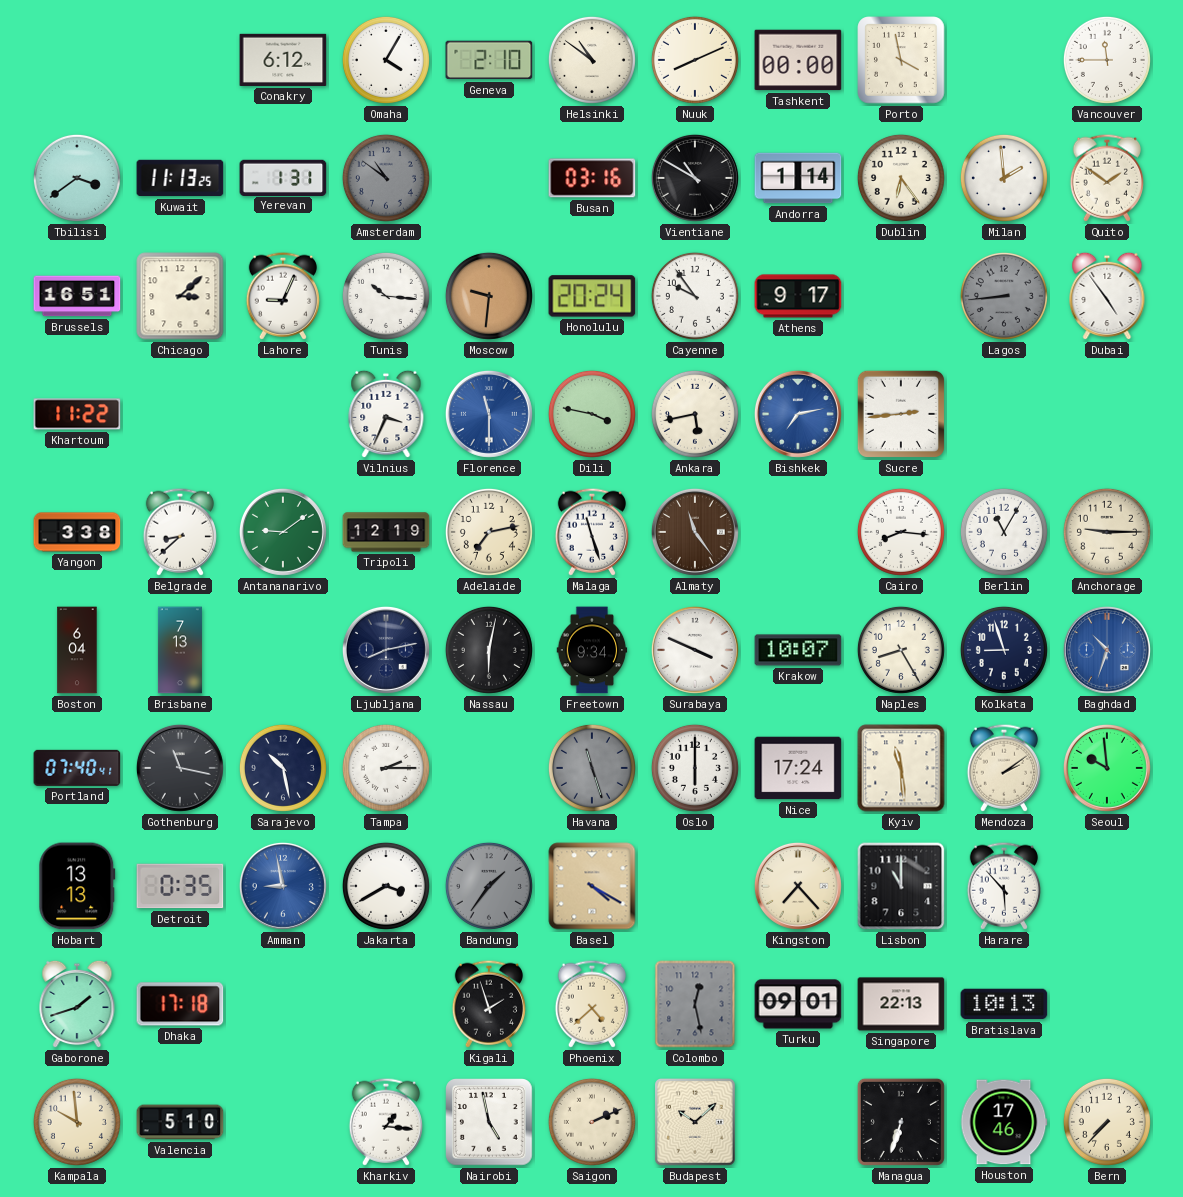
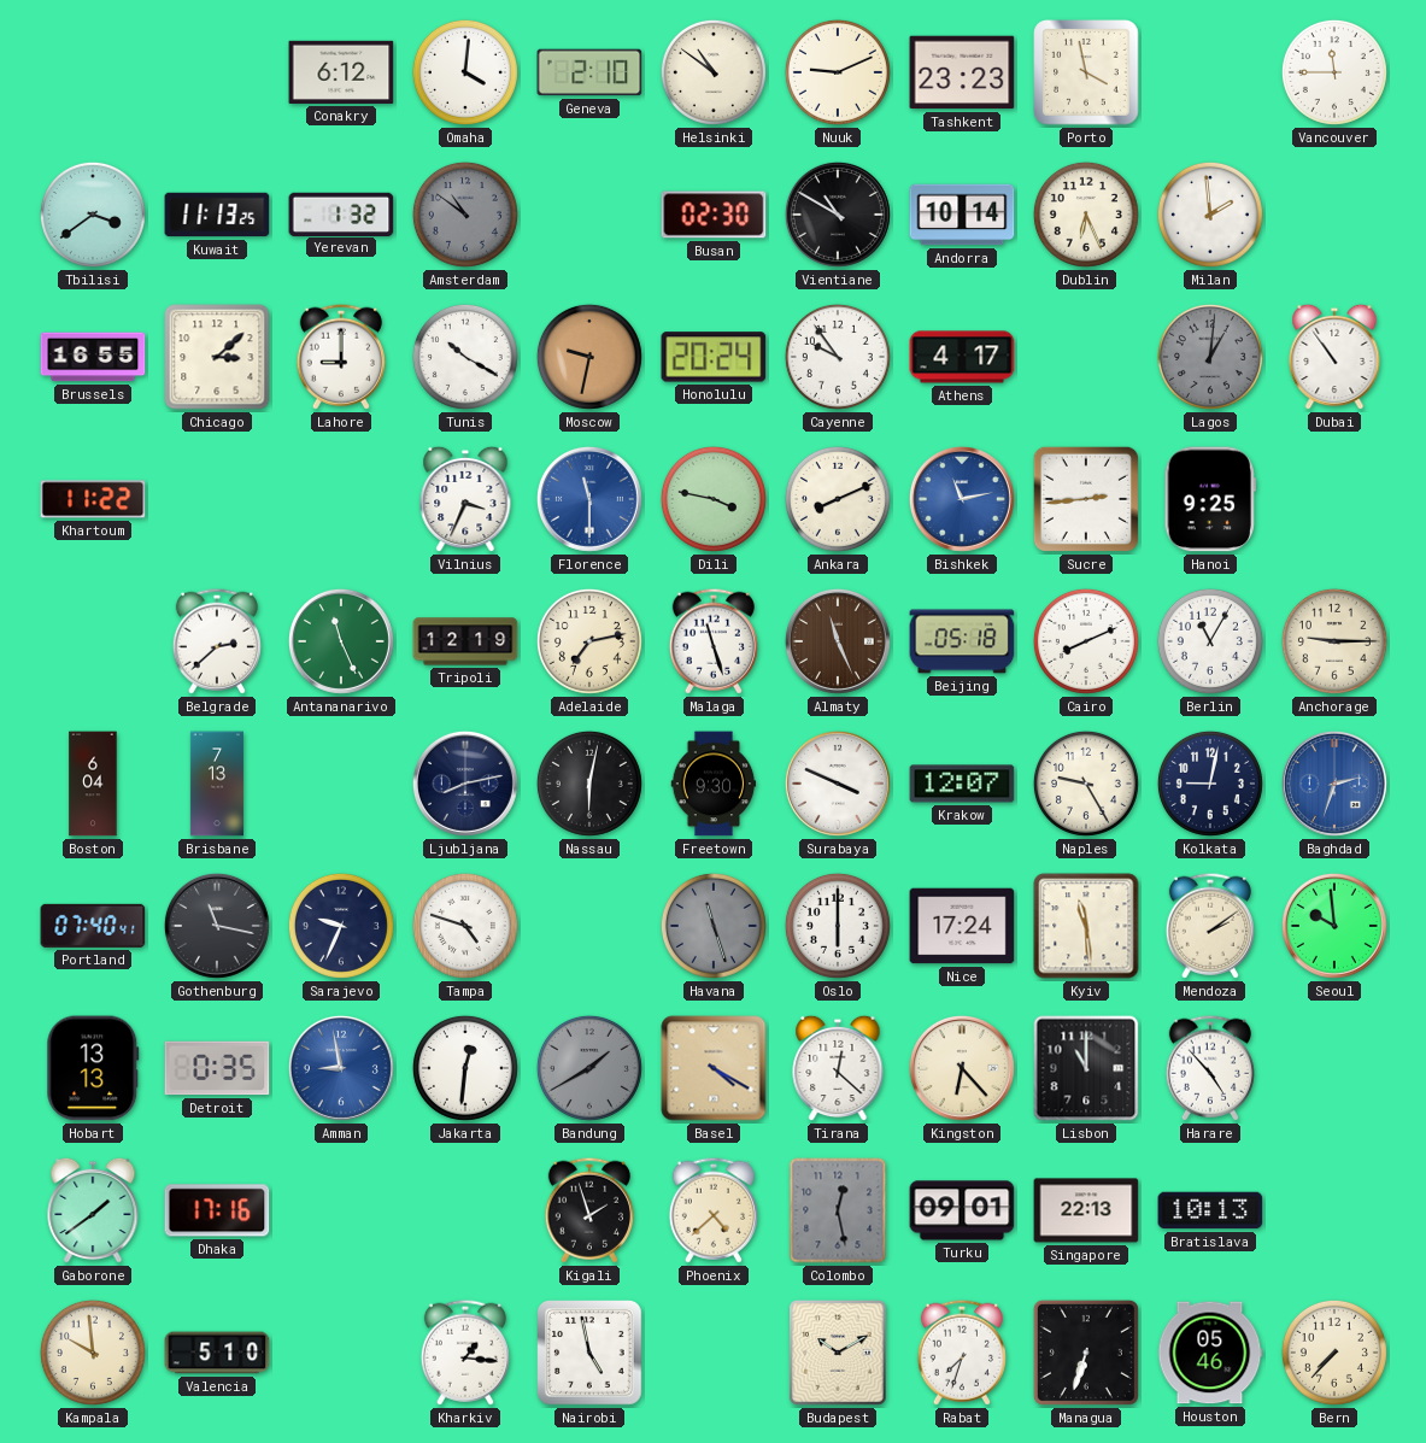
Omaha: 4:05 -> 4:01
Nuuk: 8:11 -> 9:11
Tashkent: 00:00 -> 23:23
Yerevan: 1:31 -> 1:32
Busan: 03:16 -> 02:30
Andorra: 1:14 -> 10:14
Dublin: 6:24 -> 6:26
Quito: 1:51 -> none
Brussels: 16:51 -> 16:55
Lahore: 9:04 -> 9:00
Tunis: 10:16 -> 10:20
Moscow: 9:31 -> 9:32
Athens: 9:17 -> 4:17
Lagos: 8:44 -> 1:01
Dubai: 4:54 -> 10:54
Ankara: 5:43 -> 8:11
Bishkek: 7:13 -> 11:13
Hanoi: none -> 9:25
Yangon: 3:38 -> none
Belgrade: 8:38 -> 2:38
Antananarivo: 9:09 -> 11:26
Almaty: 11:24 -> 11:26
Beijing: none -> 05:18
Cairo: 8:16 -> 8:11
Freetown: 9:34 -> 9:30
Krakow: 10:07 -> 12:07
Naples: 8:25 -> 9:25
Kolkata: 8:57 -> 9:02
Baghdad: 10:33 -> 2:33
Sarajevo: 10:28 -> 9:34
Tampa: 2:15 -> 4:48
Jakarta: 3:40 -> 12:31
Bandung: 1:36 -> 1:40
Tirana: none -> 12:22
Kingston: 7:23 -> 6:23
Harare: 5:53 -> 4:53
Gaborone: 1:42 -> 1:39
Dhaka: 17:18 -> 17:16
Saigon: 2:11 -> none
Budapest: 10:08 -> 10:10
Rabat: none -> 7:33
Houston: 17:46 -> 05:46
